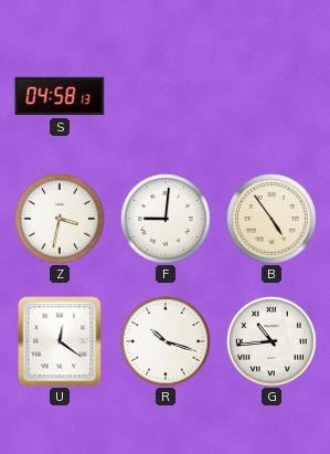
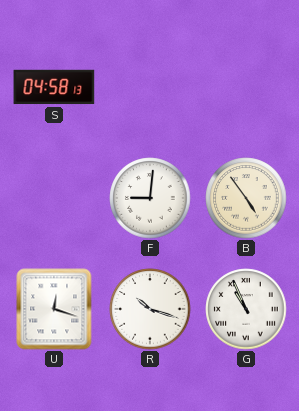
Z: 3:32 -> none
U: 12:21 -> 12:18
G: 10:44 -> 10:56
